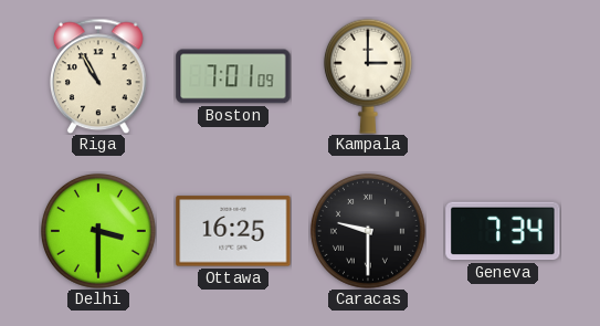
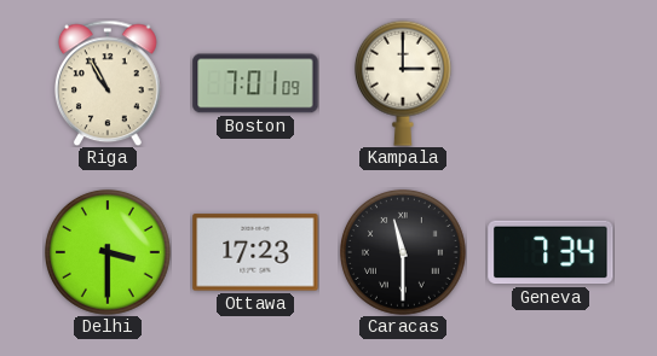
Ottawa: 16:25 -> 17:23
Caracas: 9:30 -> 11:30
